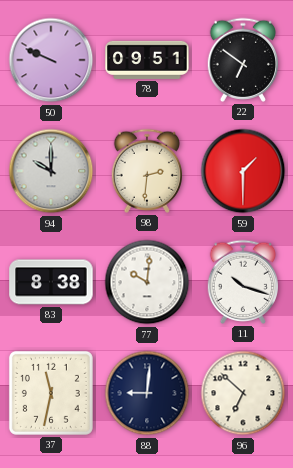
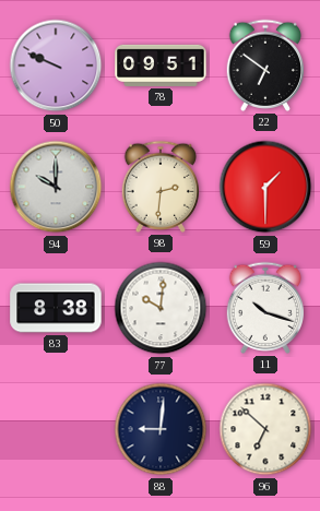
37: 11:32 -> none
